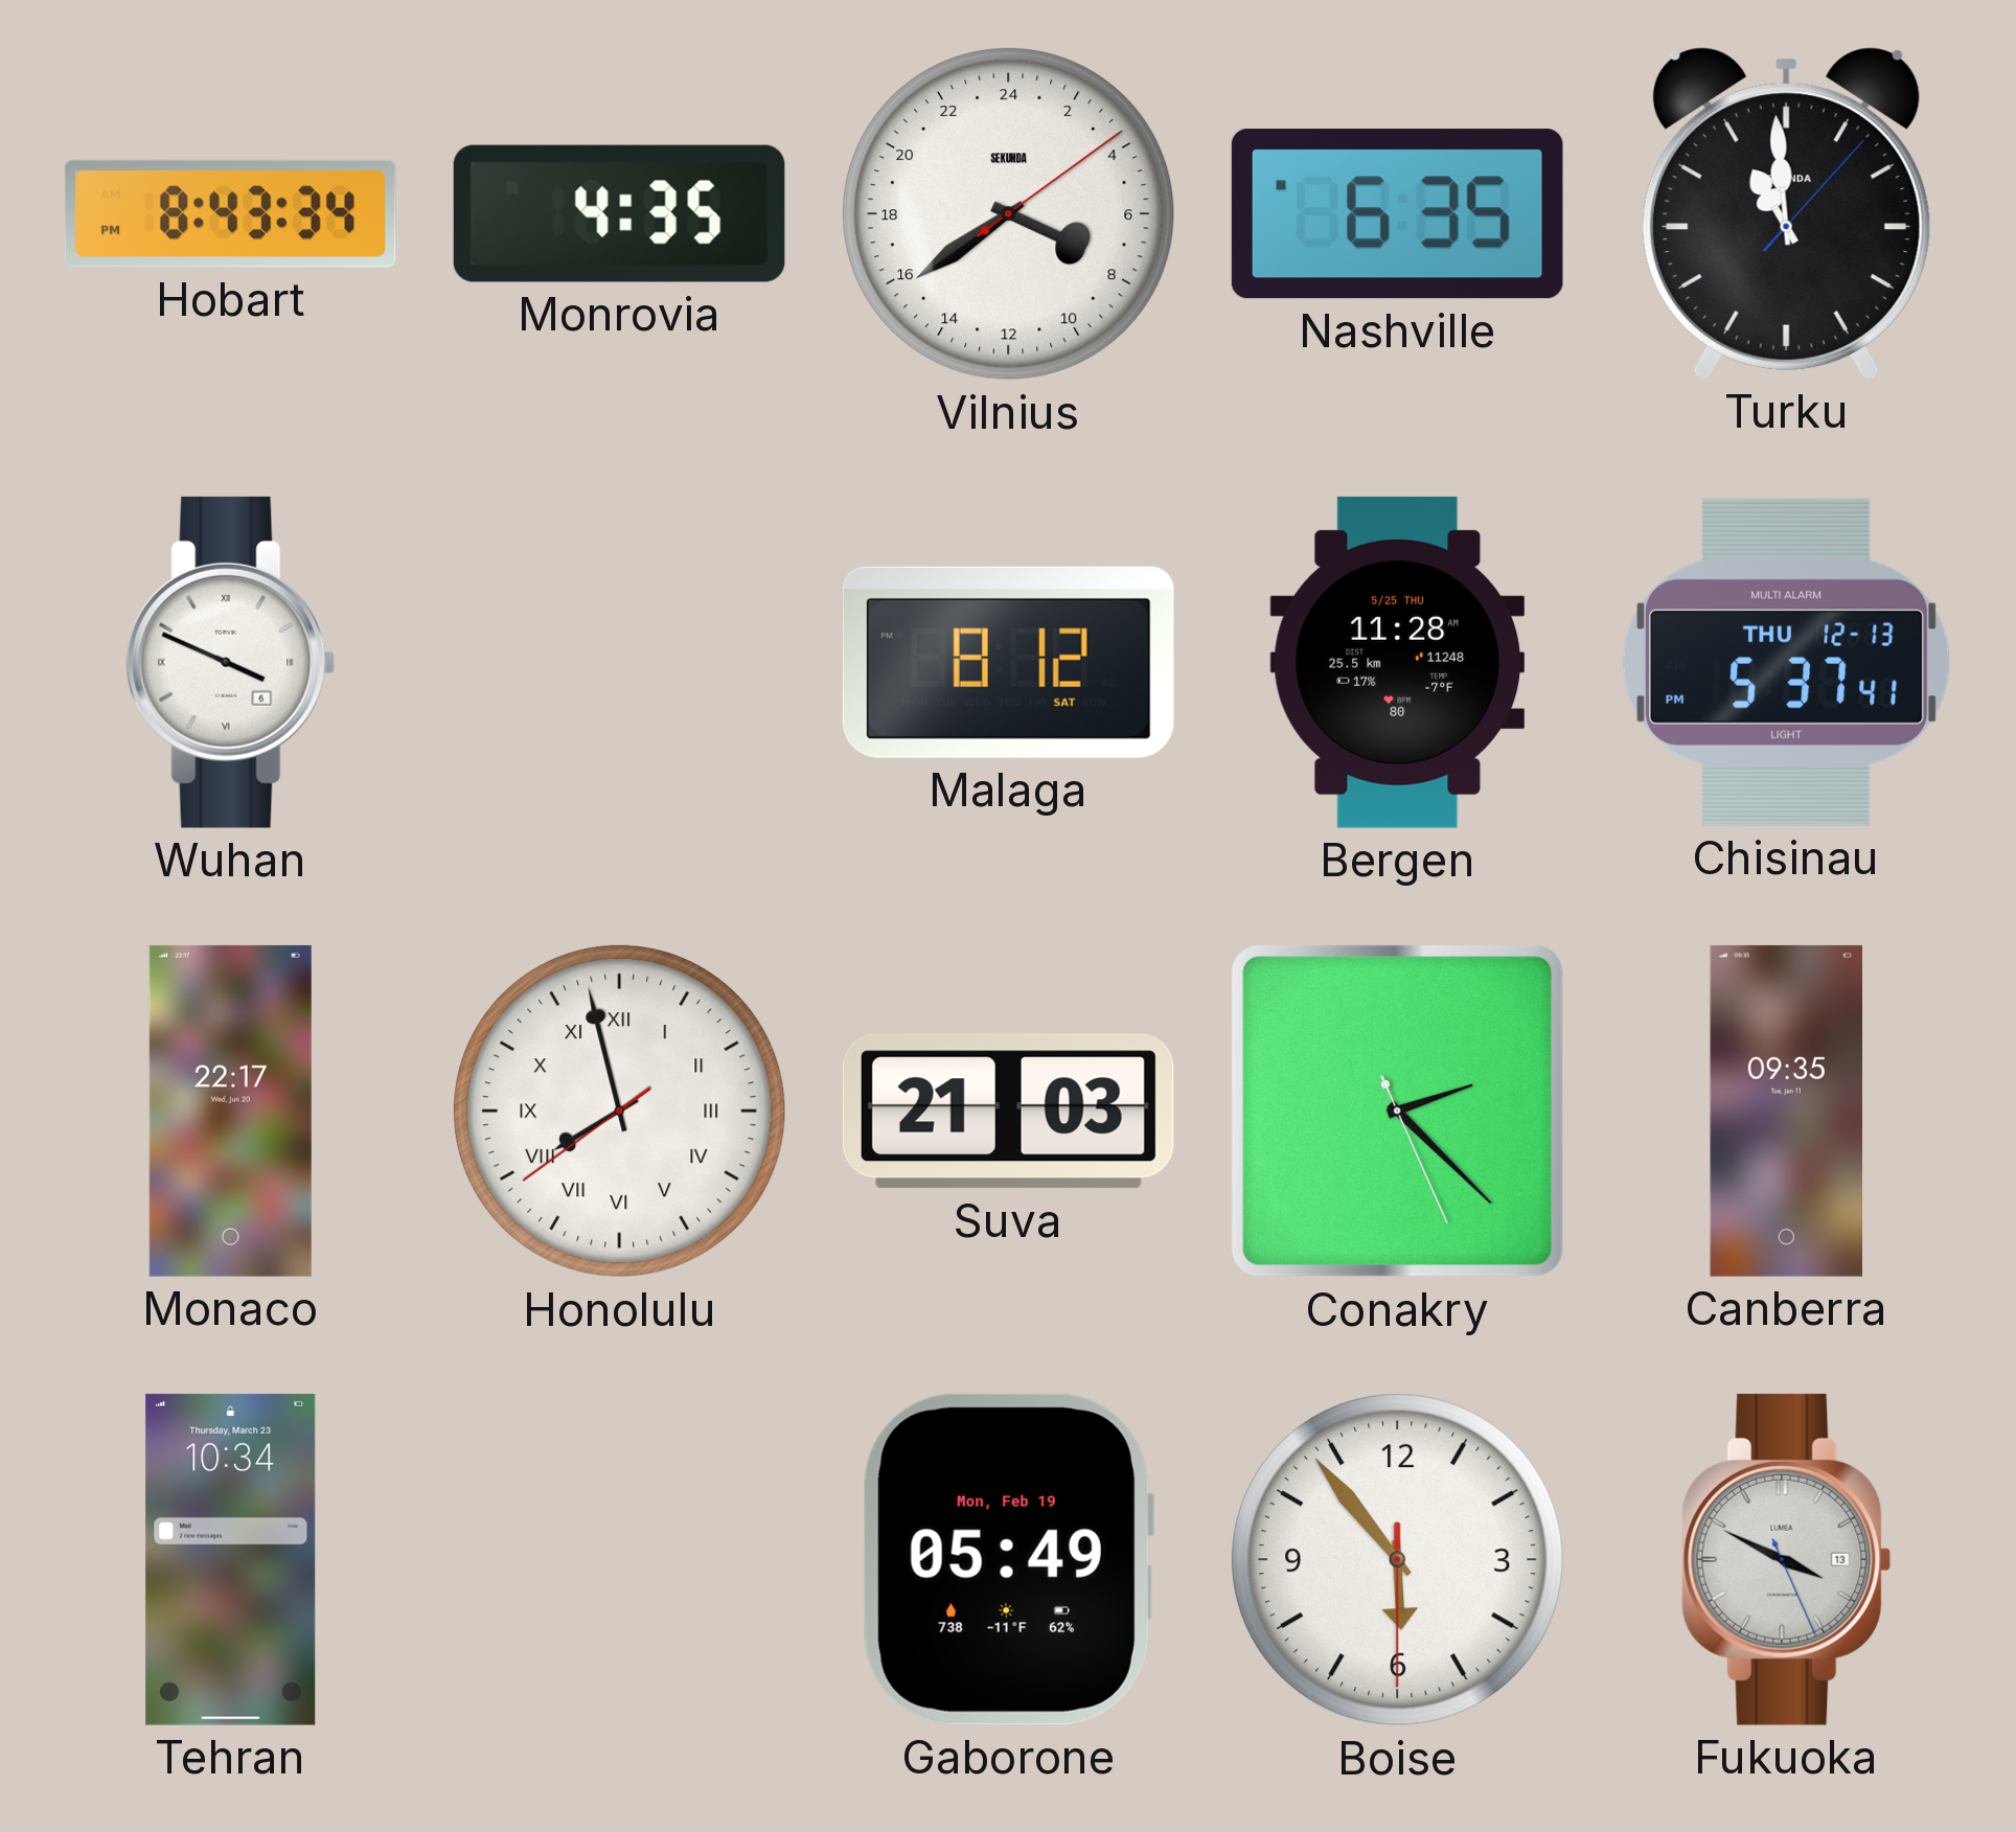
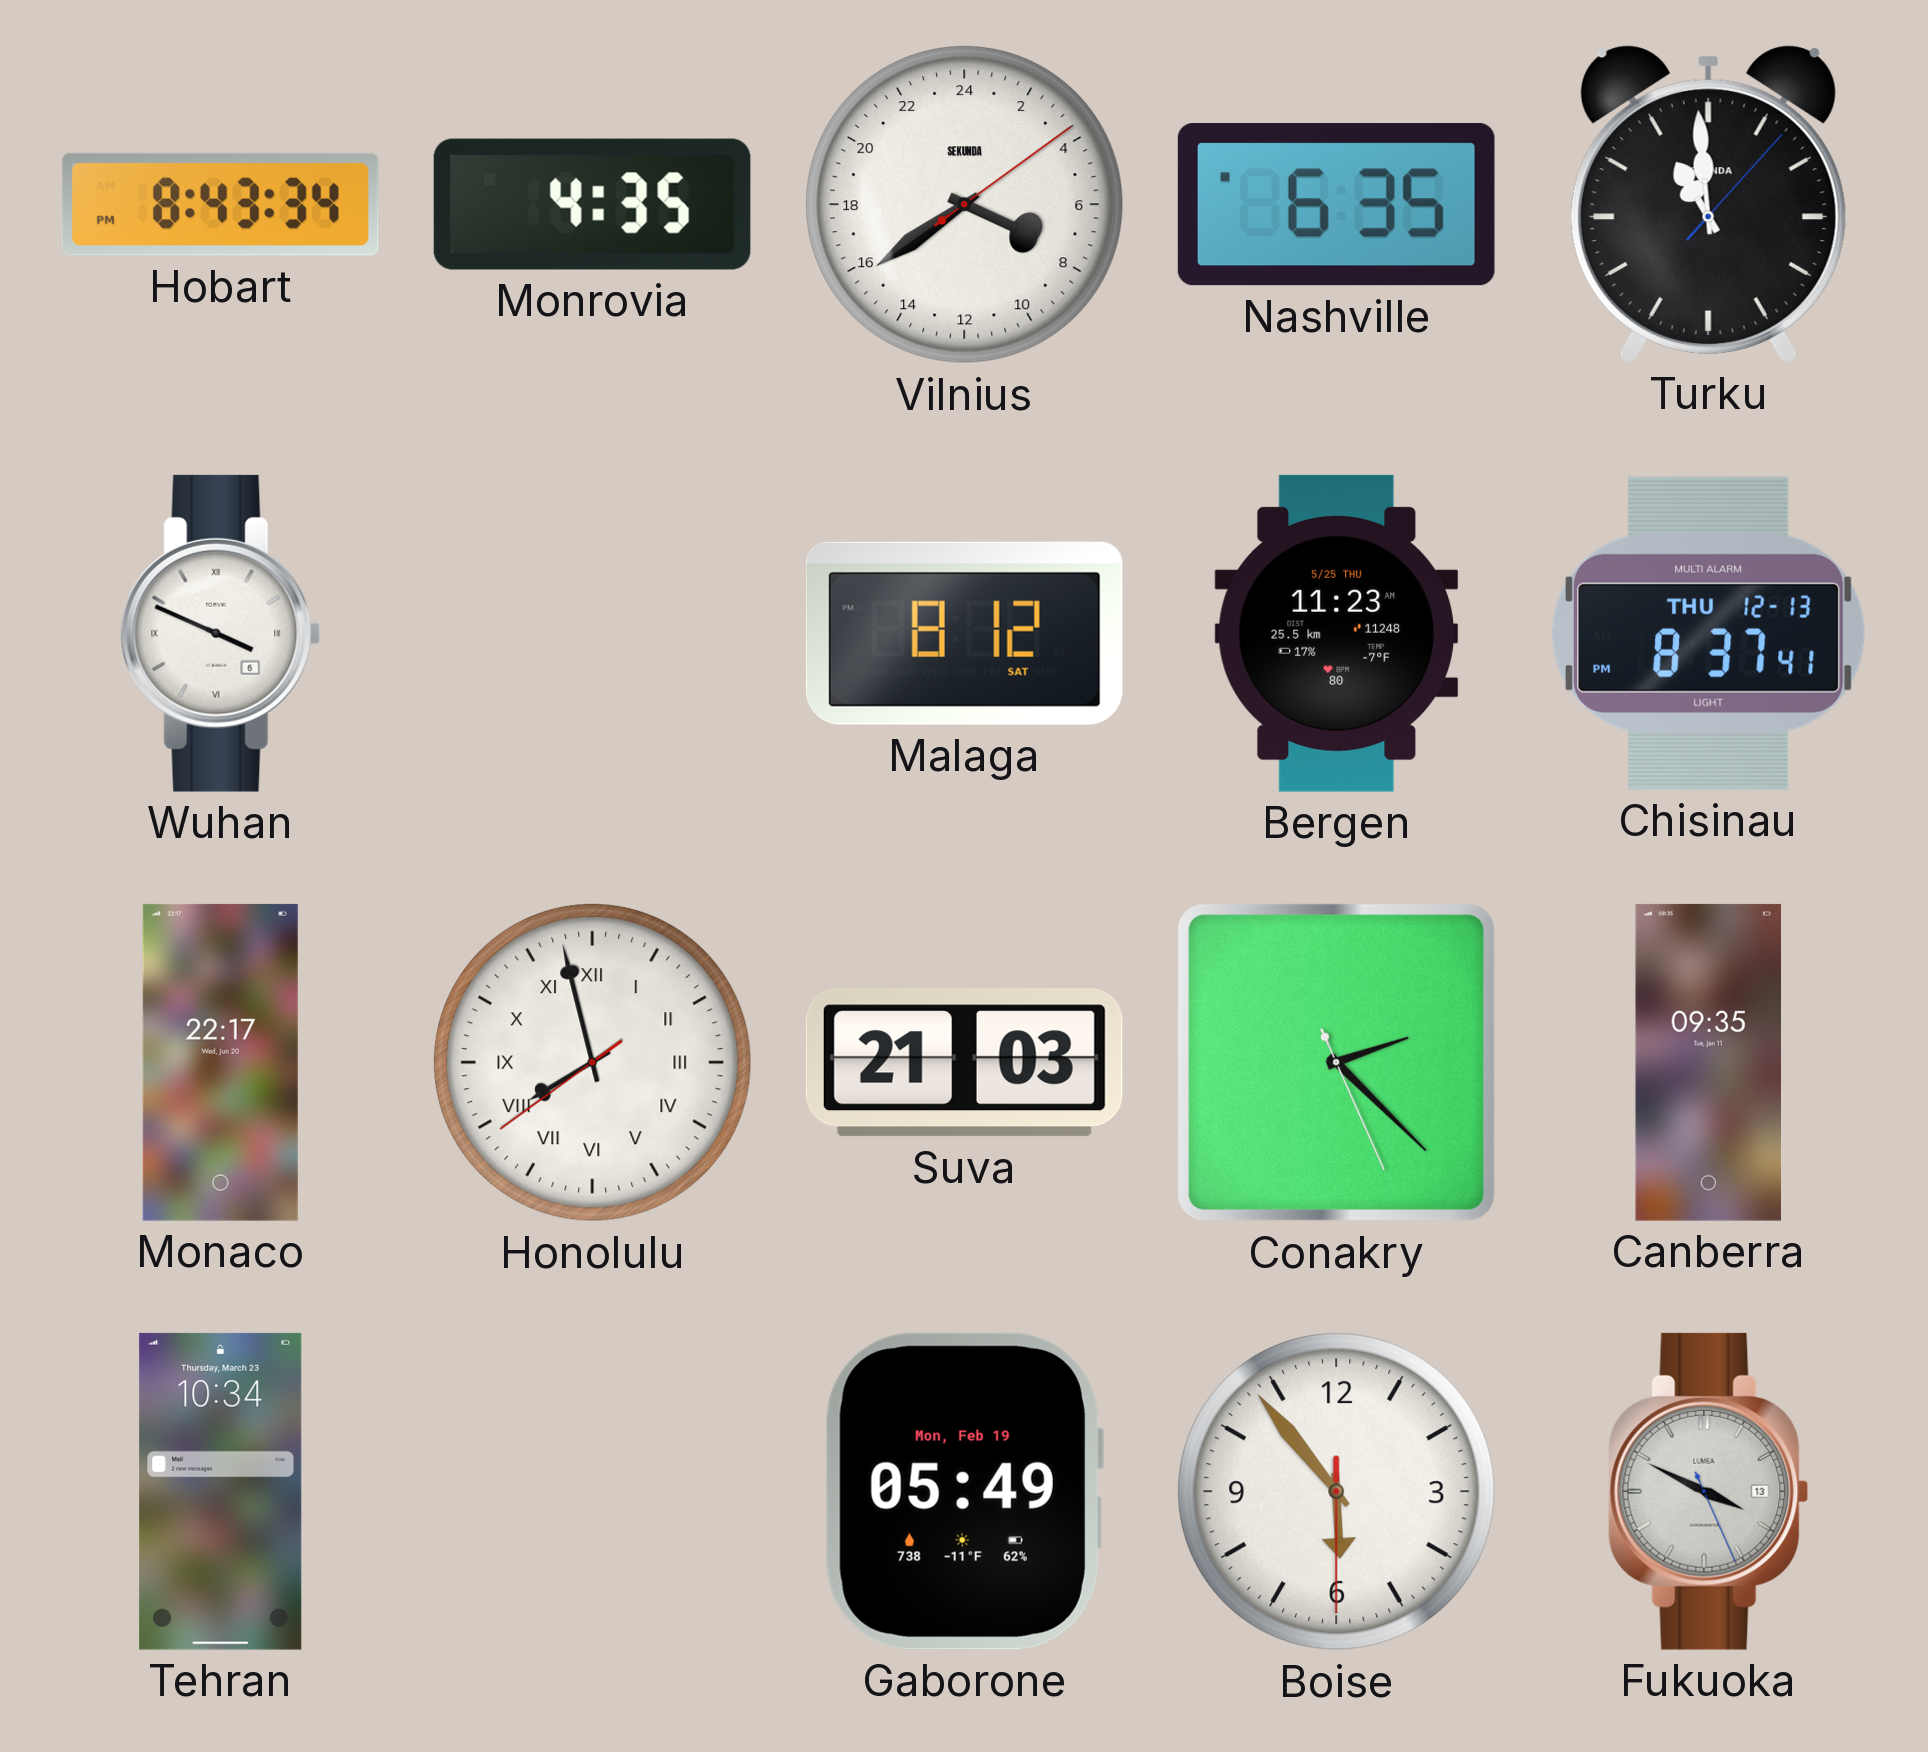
Bergen: 11:28 -> 11:23
Chisinau: 5:37 -> 8:37
